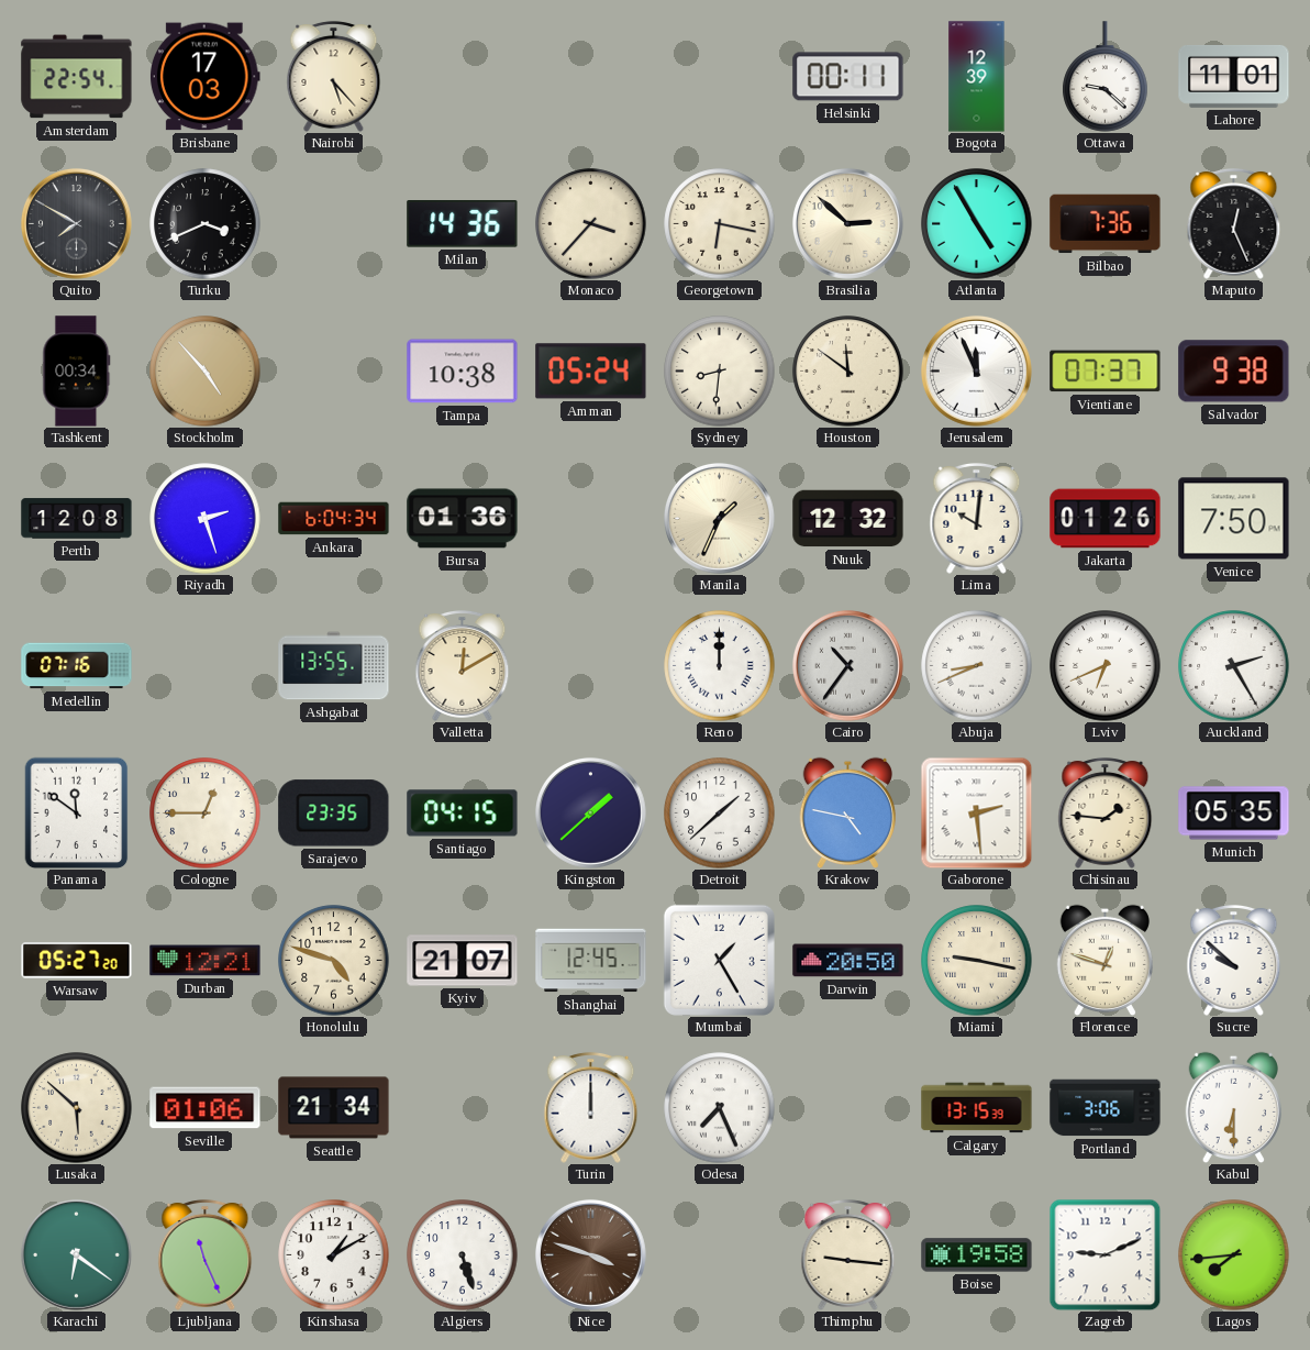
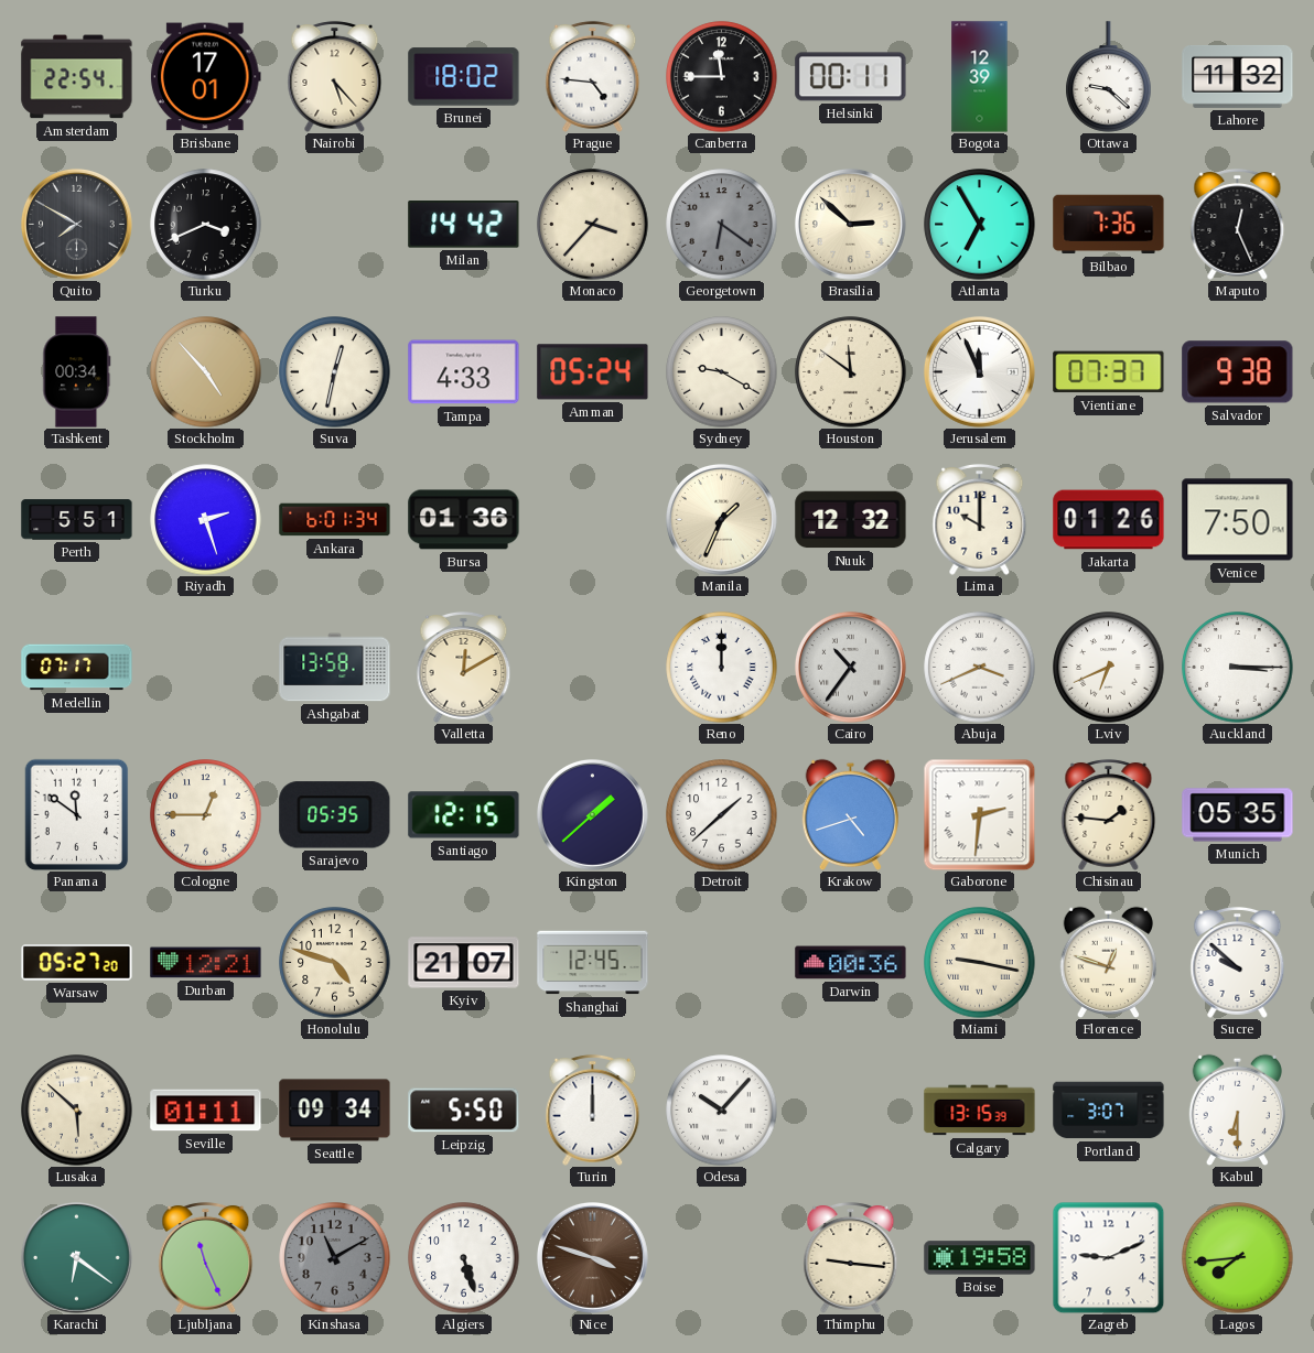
Brisbane: 17:03 -> 17:01
Brunei: none -> 18:02
Prague: none -> 4:46
Canberra: none -> 11:45
Lahore: 11:01 -> 11:32
Milan: 14:36 -> 14:42
Georgetown: 6:17 -> 6:21
Georgetown dial: cream -> grey
Atlanta: 4:55 -> 6:55
Suva: none -> 12:32
Tampa: 10:38 -> 4:33
Sydney: 8:31 -> 9:20
Perth: 12:08 -> 5:51
Ankara: 6:04 -> 6:01
Lima: 10:01 -> 10:00
Medellin: 07:16 -> 07:17
Ashgabat: 13:55 -> 13:58
Abuja: 8:41 -> 3:41
Auckland: 2:25 -> 3:15
Sarajevo: 23:35 -> 05:35
Santiago: 04:15 -> 12:15
Krakow: 4:47 -> 4:42
Gaborone: 2:29 -> 2:31
Mumbai: 1:25 -> none
Darwin: 20:50 -> 00:36
Seville: 01:06 -> 01:11
Seattle: 21:34 -> 09:34
Leipzig: none -> 5:50
Odesa: 7:26 -> 10:07
Portland: 3:06 -> 3:07
Kinshasa: 1:10 -> 11:10
Kinshasa dial: white -> grey
